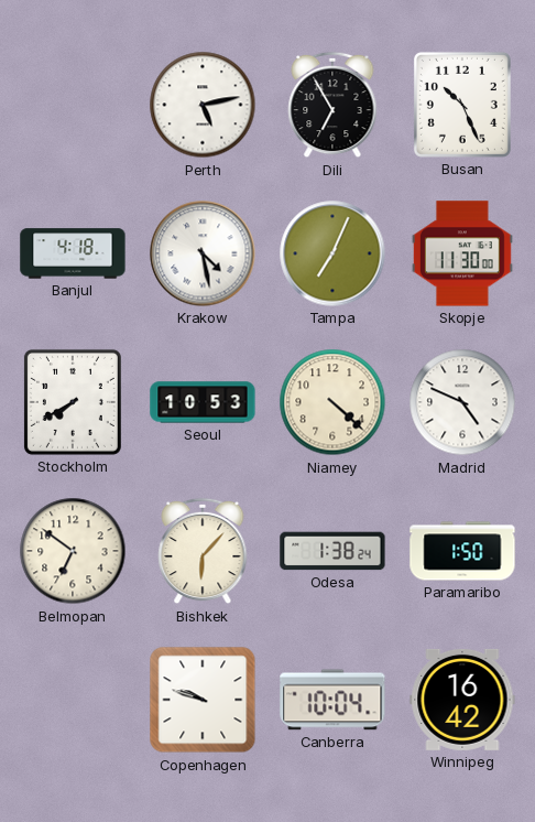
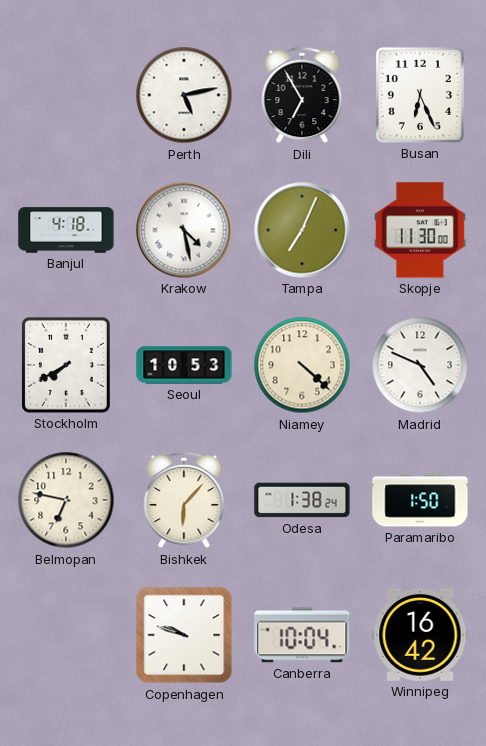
Busan: 10:26 -> 6:26
Belmopan: 6:51 -> 6:47
